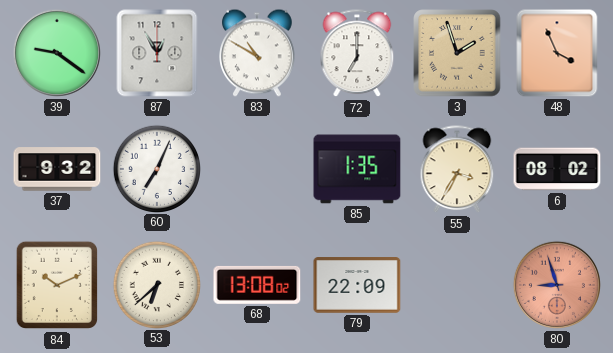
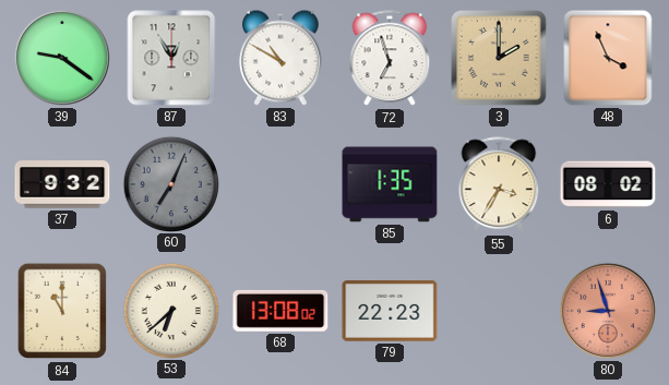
72: 7:00 -> 6:57
3: 1:57 -> 2:00
60 dial: white -> grey
84: 10:11 -> 11:00
79: 22:09 -> 22:23
